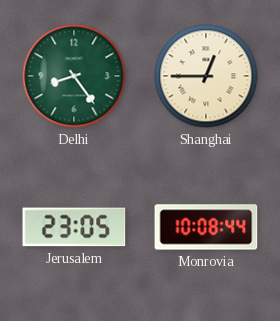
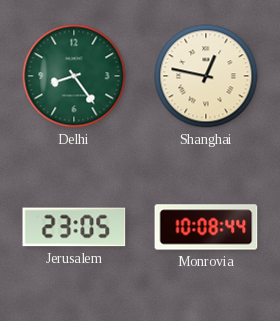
Shanghai: 12:45 -> 12:47
